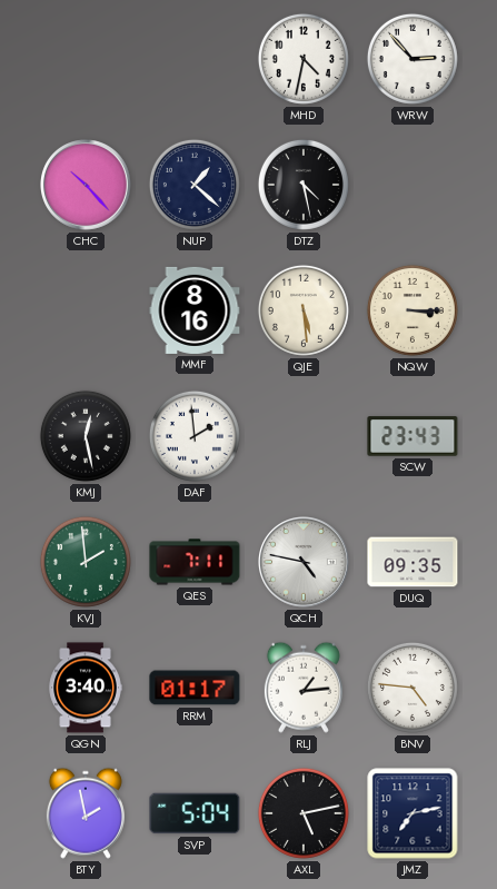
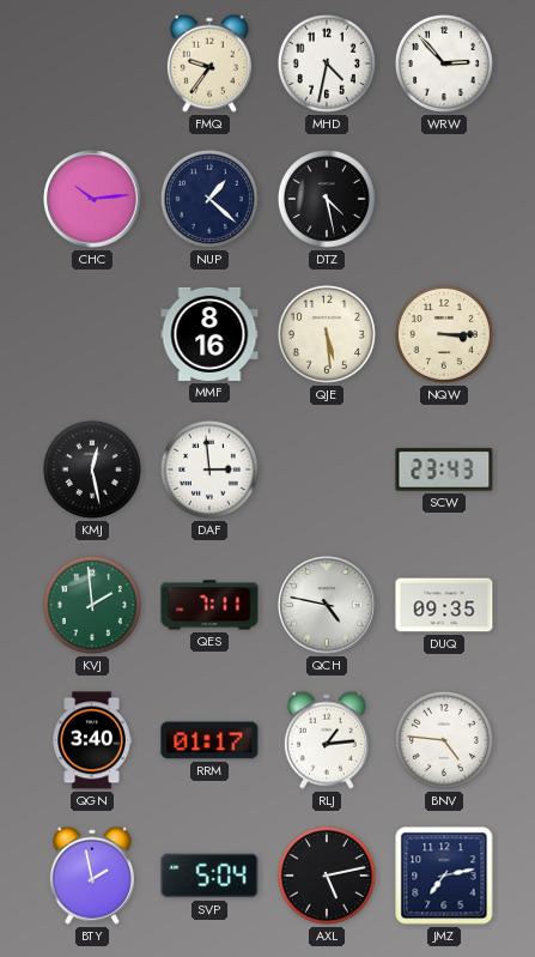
FMQ: none -> 9:36
CHC: 10:23 -> 10:14
DAF: 1:59 -> 2:59
